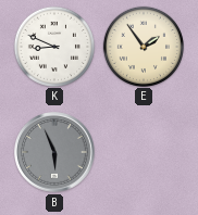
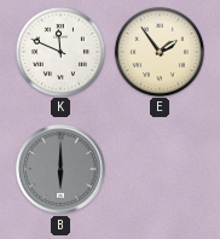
K: 8:49 -> 11:49
B: 5:56 -> 6:00
